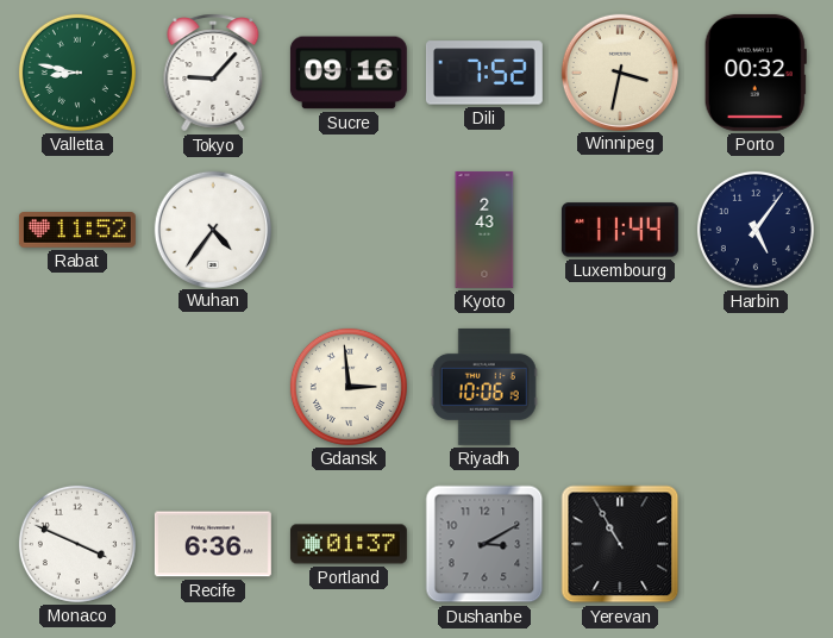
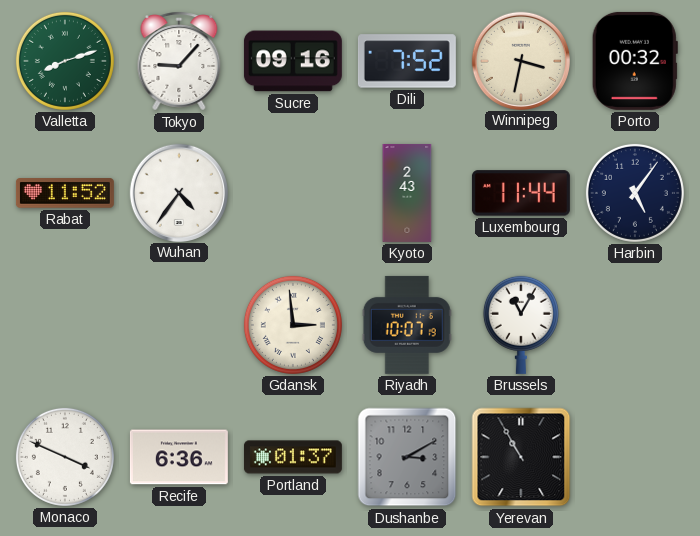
Valletta: 8:47 -> 8:12
Riyadh: 10:06 -> 10:07
Brussels: none -> 11:05
